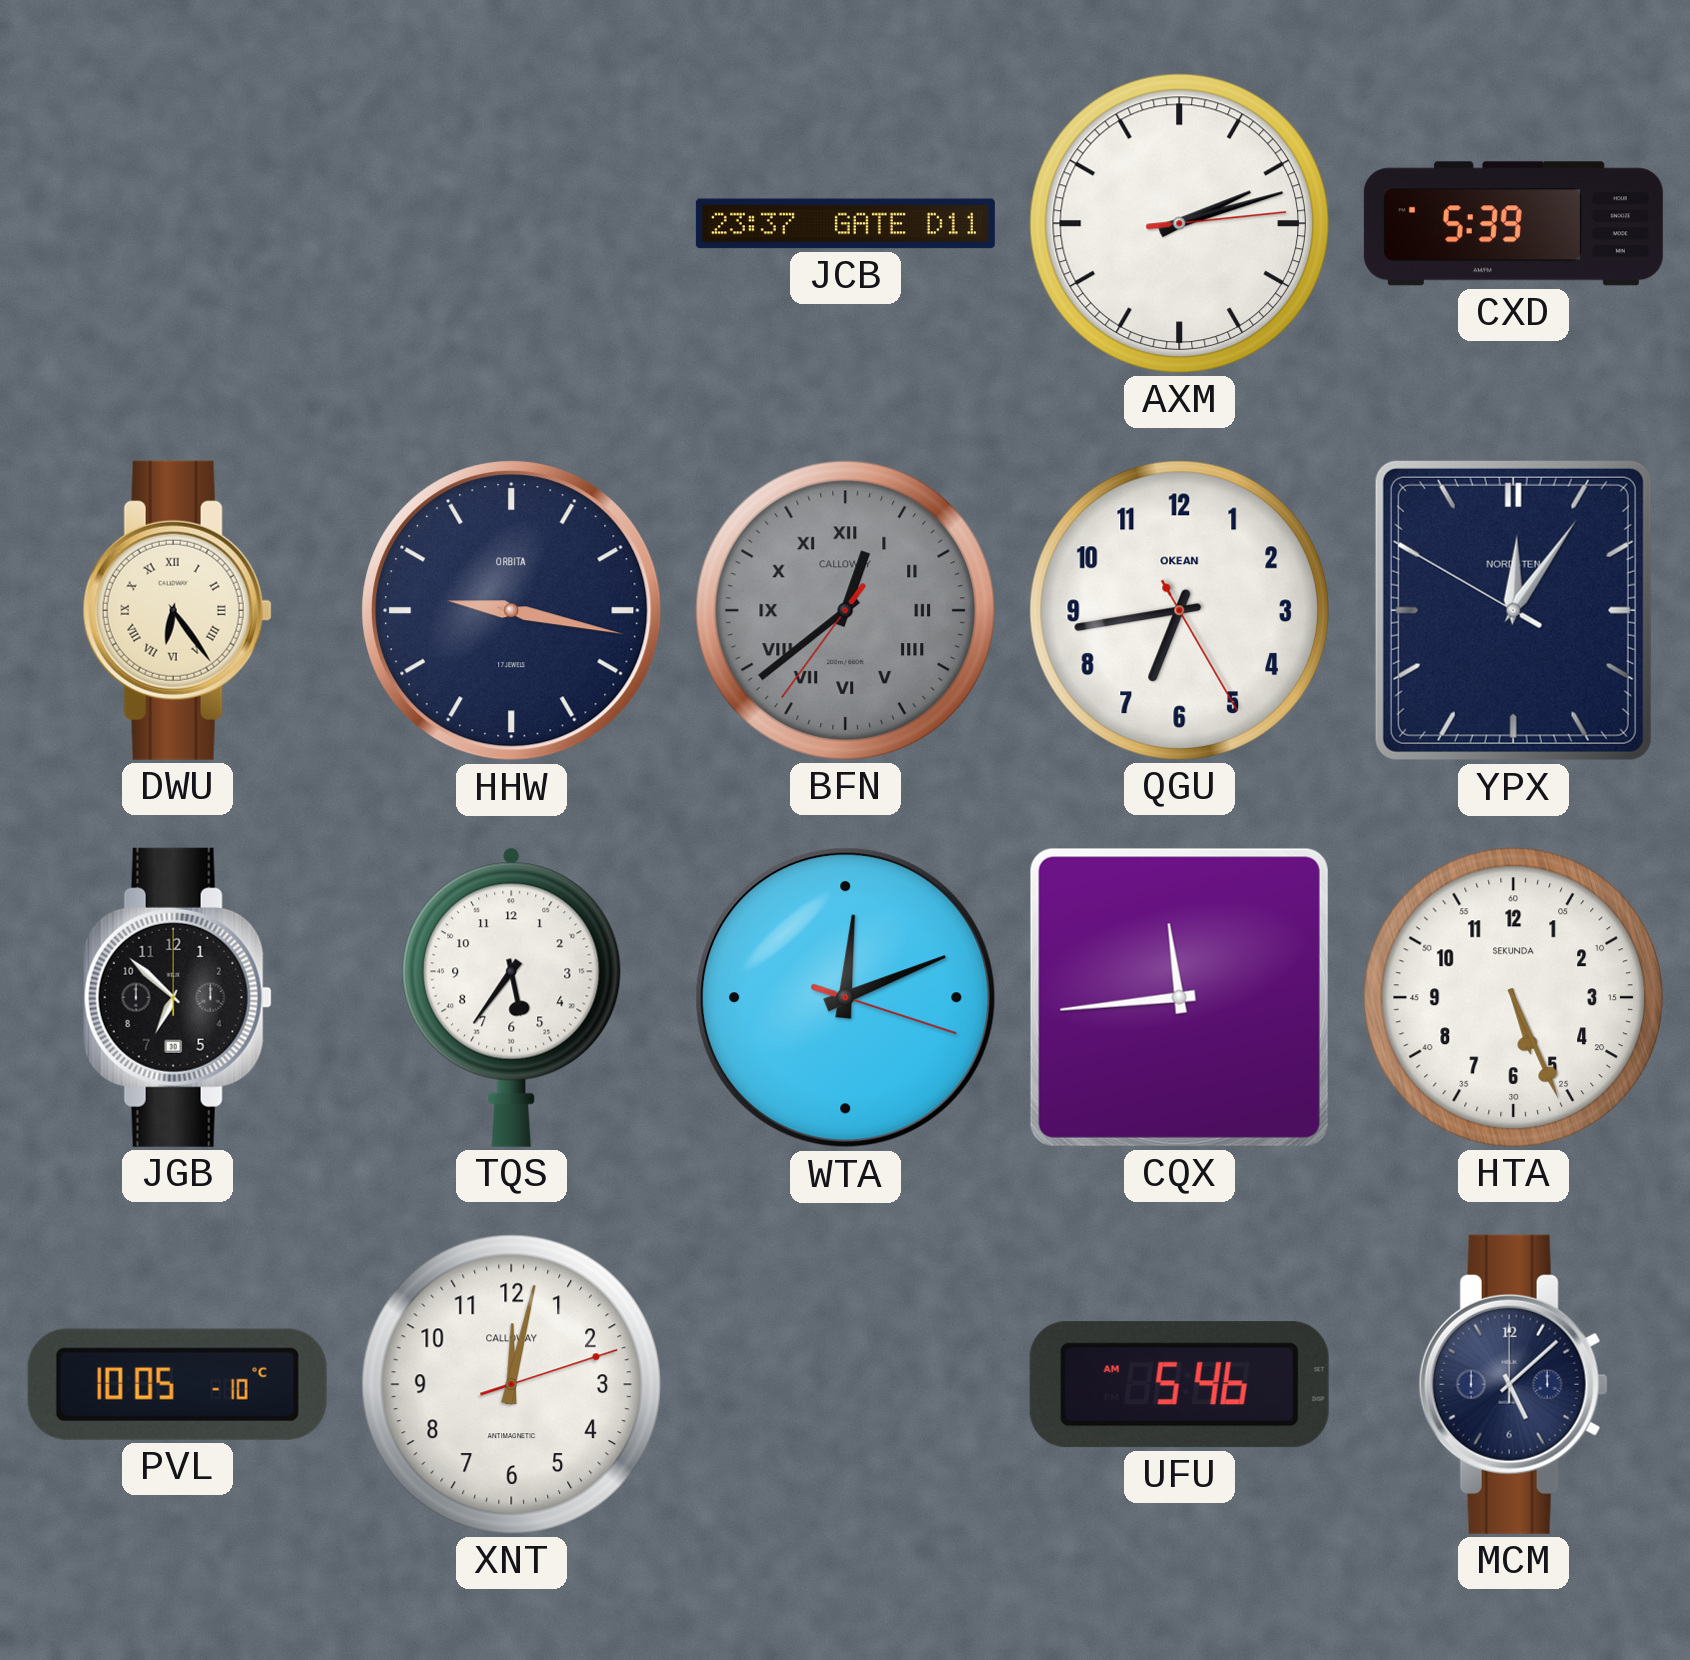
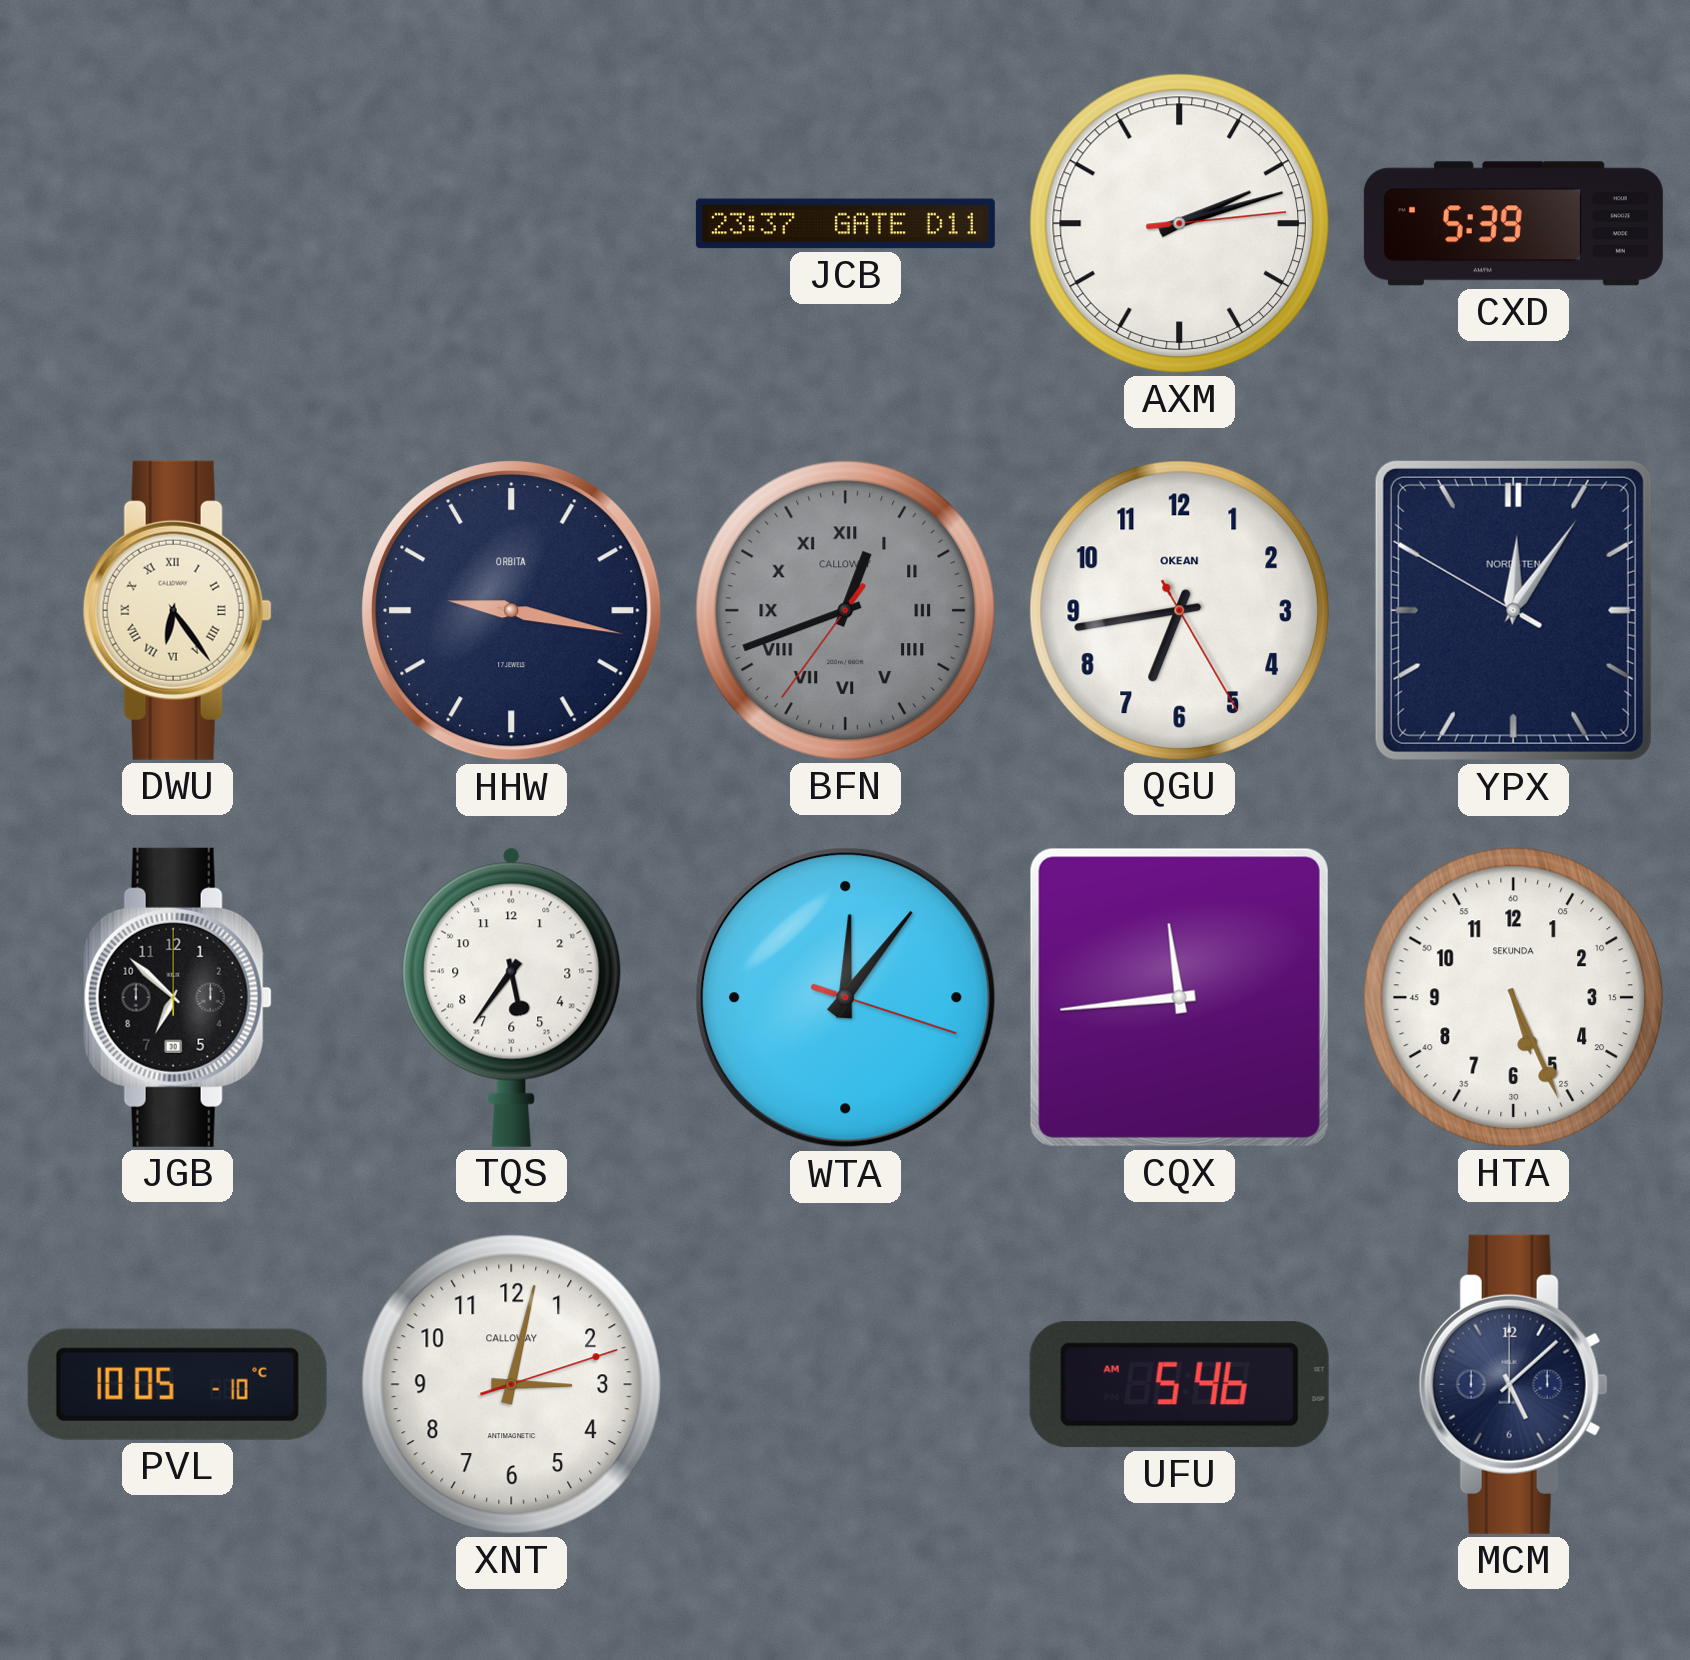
BFN: 12:38 -> 12:41
WTA: 12:11 -> 12:06
XNT: 12:02 -> 3:02
